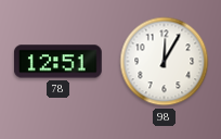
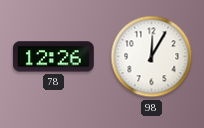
78: 12:51 -> 12:26
